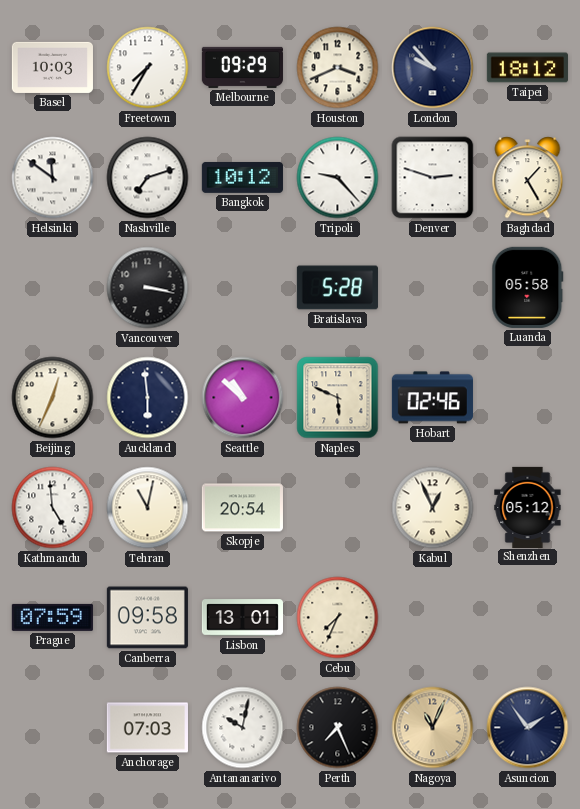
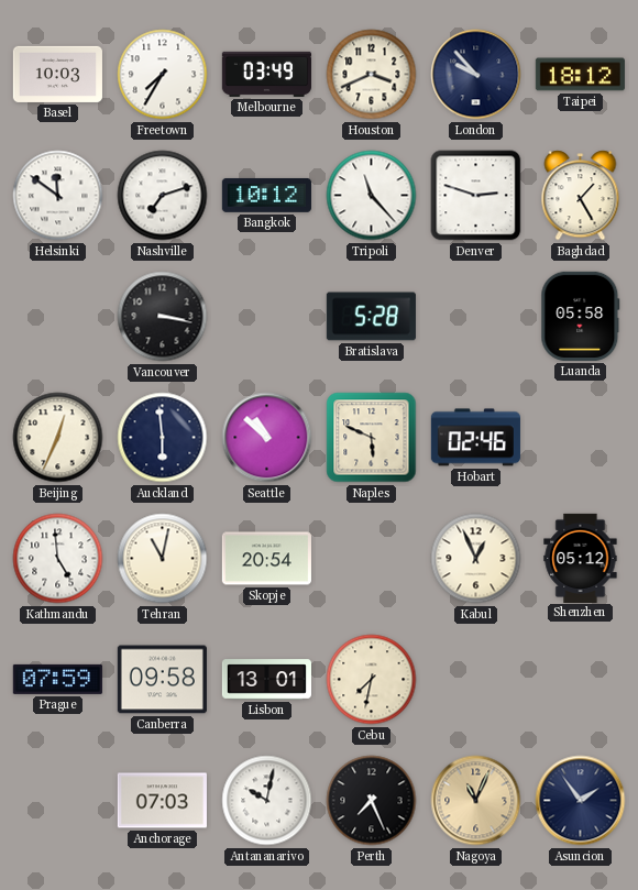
Melbourne: 09:29 -> 03:49
Tripoli: 9:23 -> 11:23
Cebu: 7:34 -> 7:32
